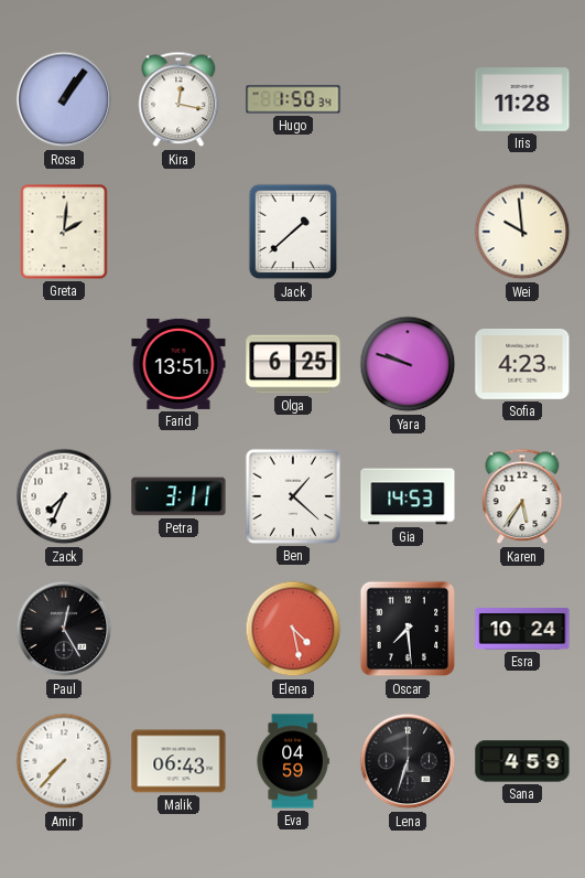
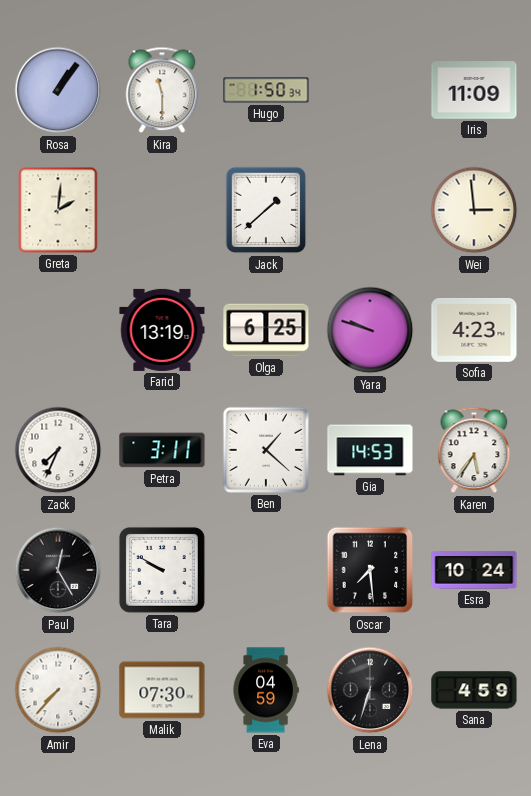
Kira: 12:17 -> 11:30
Iris: 11:28 -> 11:09
Wei: 9:59 -> 2:59
Farid: 13:51 -> 13:19
Tara: none -> 9:50
Elena: 4:28 -> none
Malik: 06:43 -> 07:30
